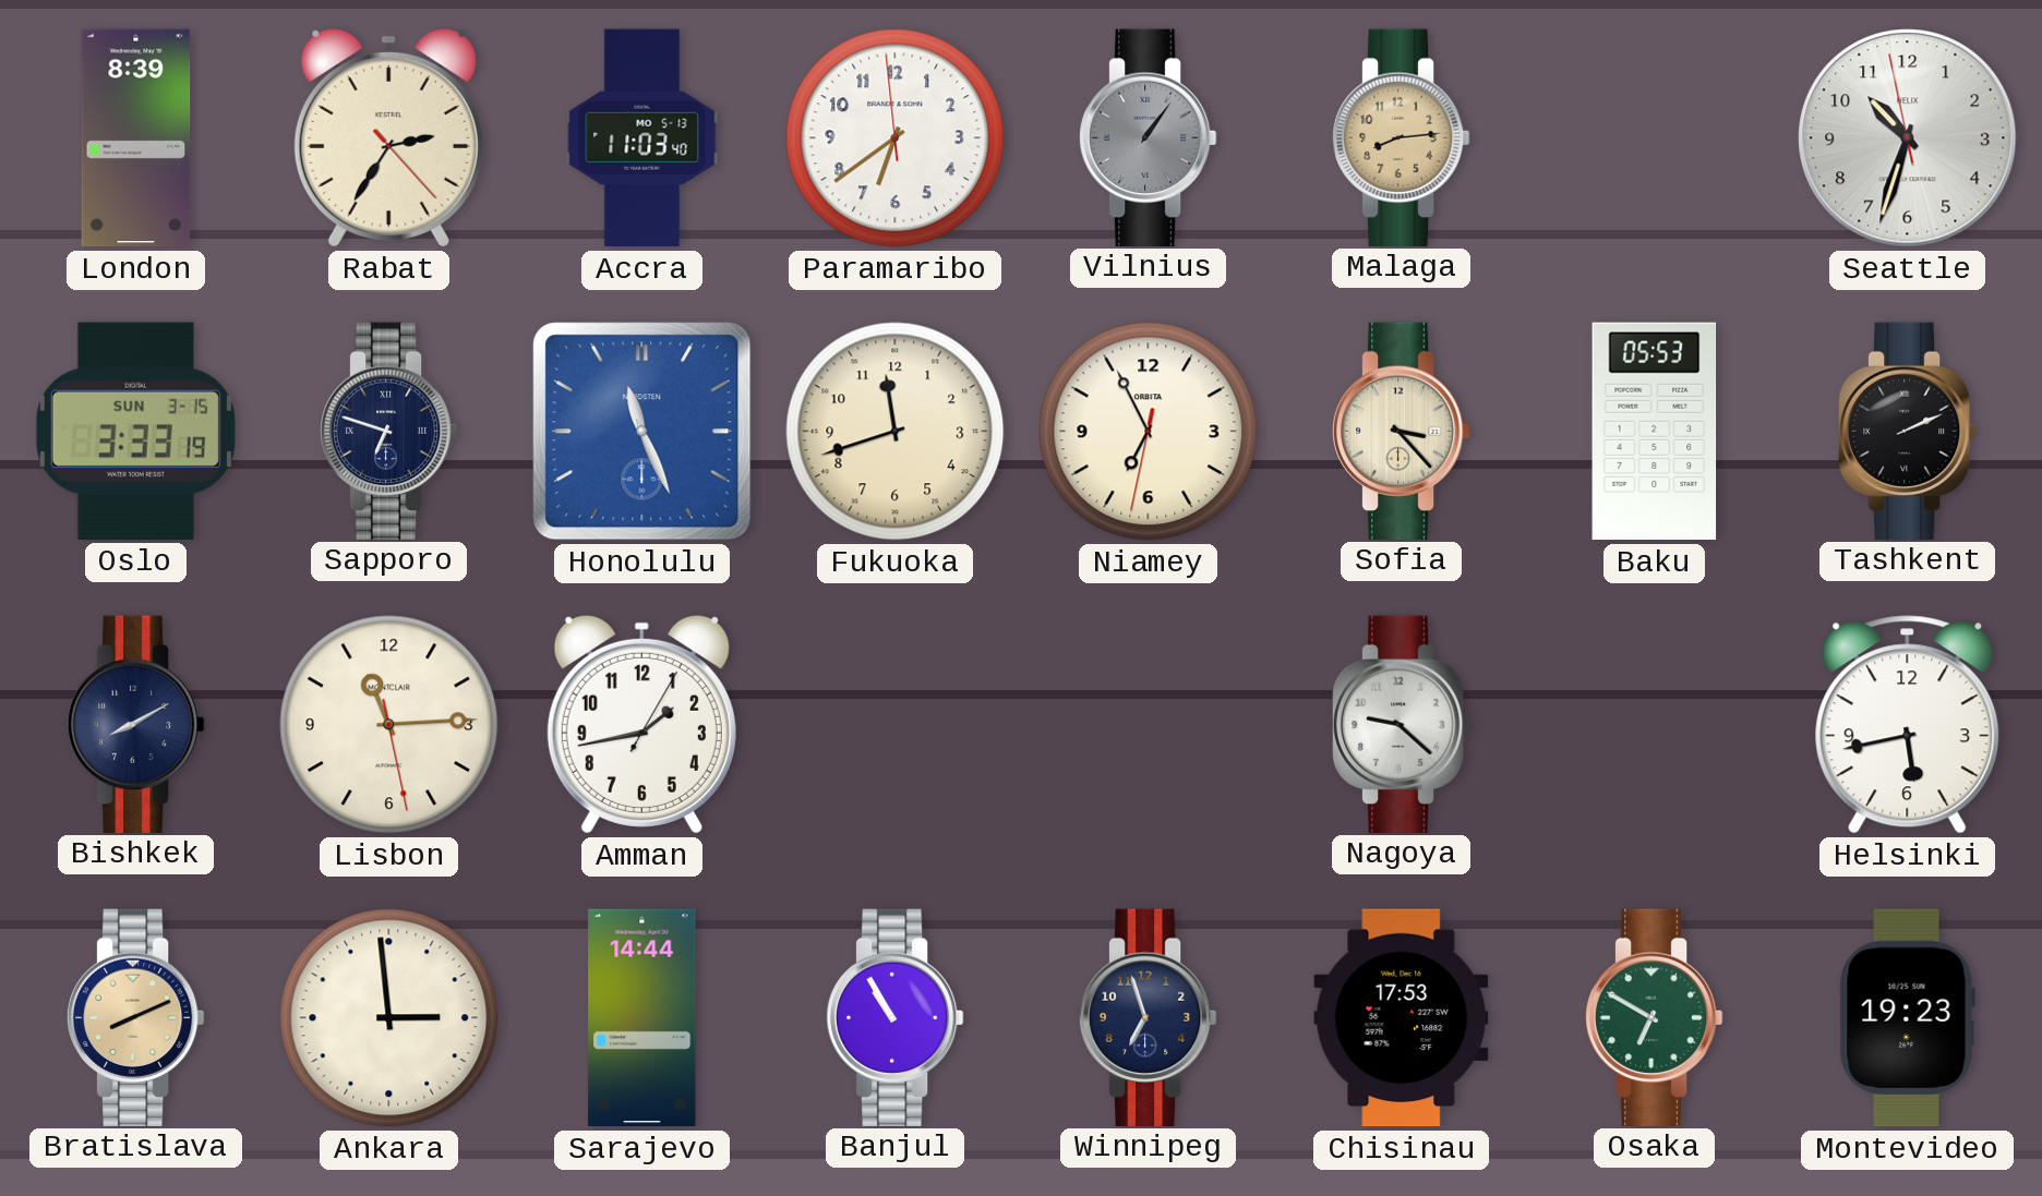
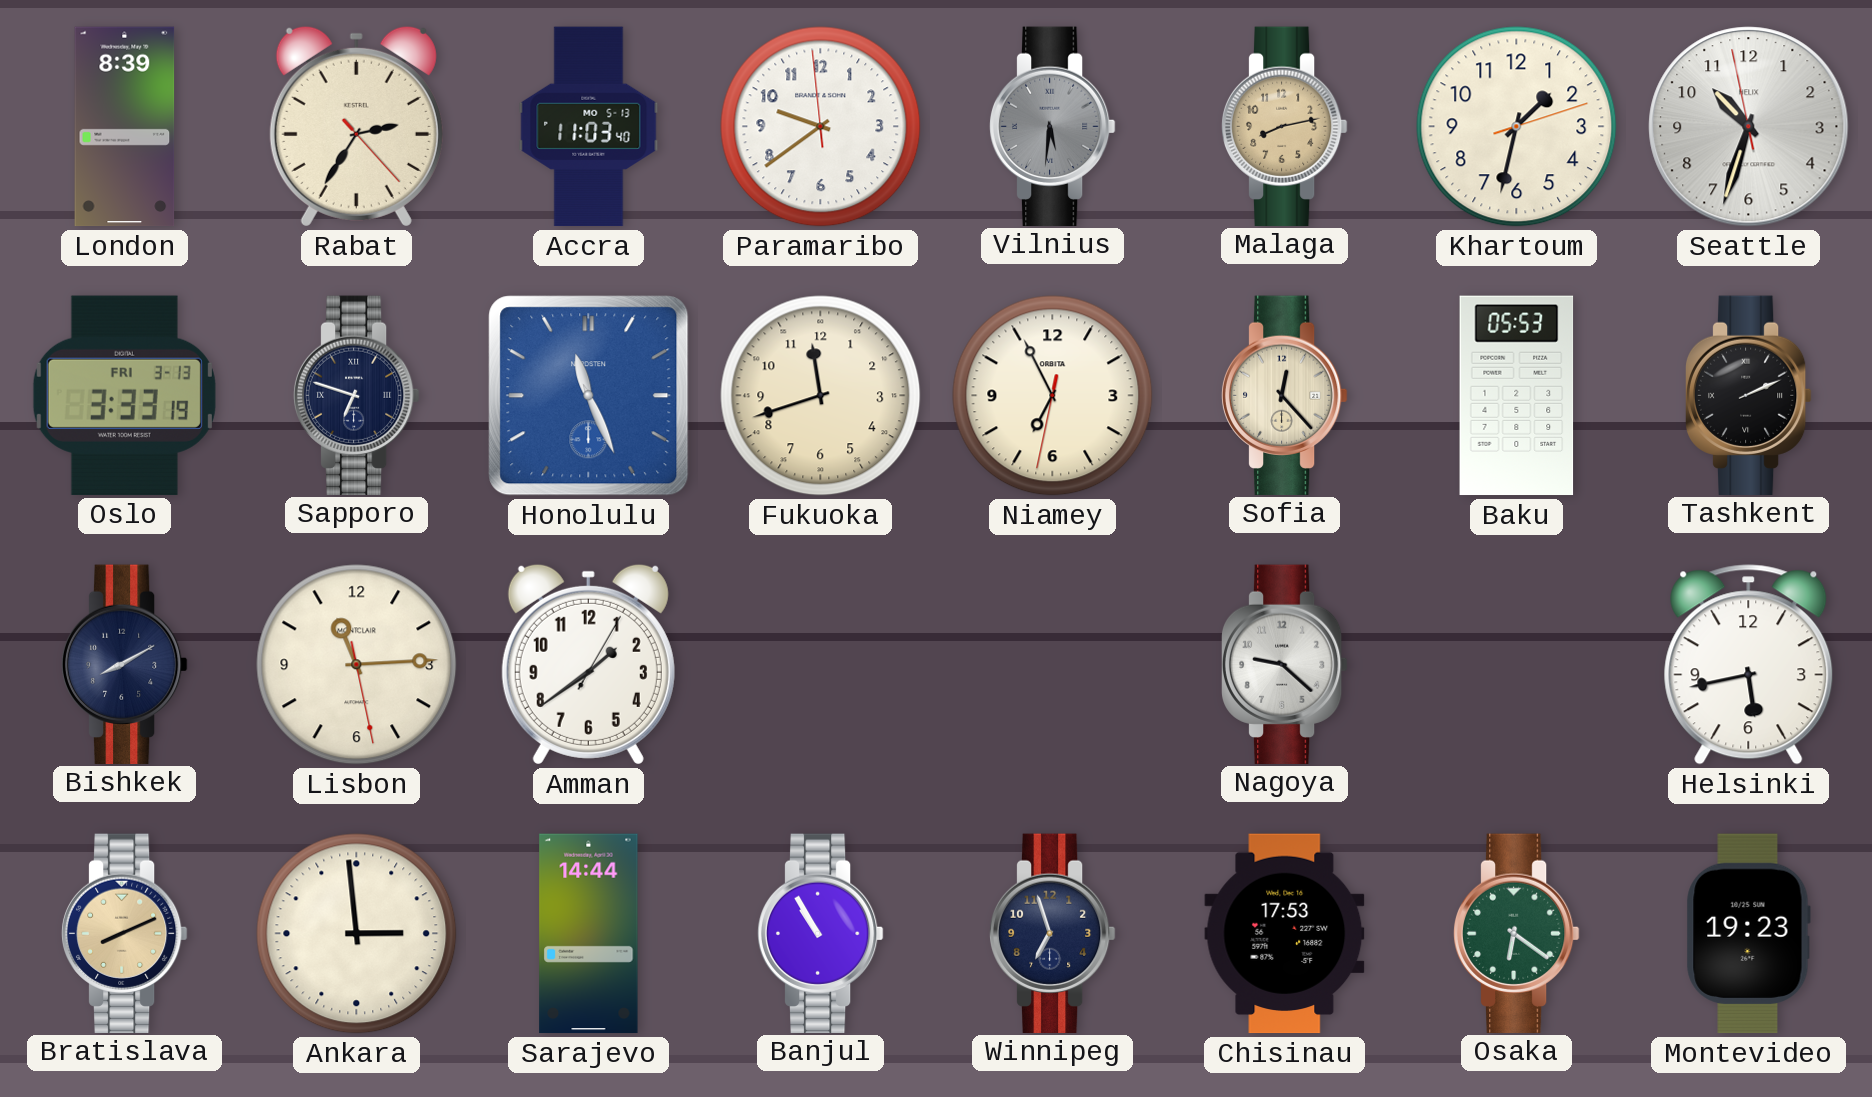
Paramaribo: 6:38 -> 9:38
Vilnius: 1:06 -> 5:31
Malaga: 8:14 -> 8:13
Khartoum: none -> 1:32
Oslo date: SUN 3-15 -> FRI 3-13
Sofia: 3:23 -> 12:23
Amman: 1:43 -> 1:39
Osaka: 6:50 -> 6:21
